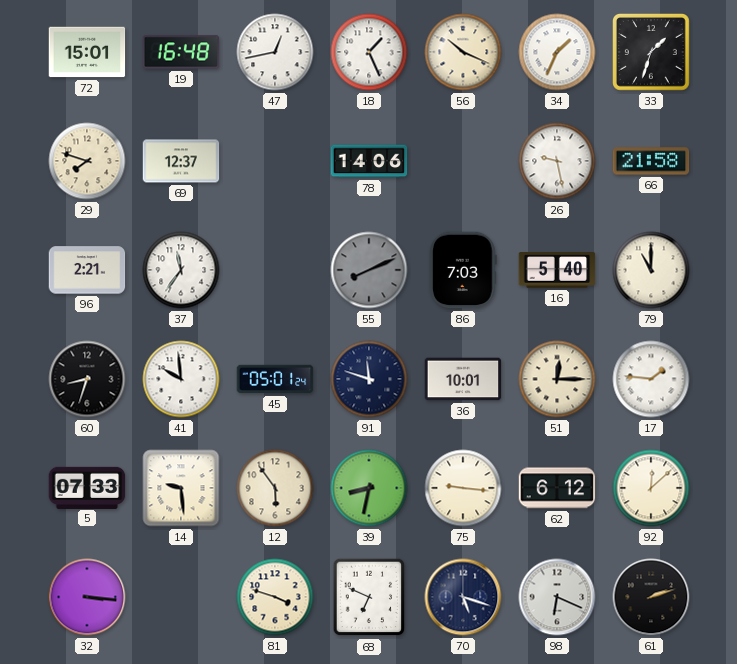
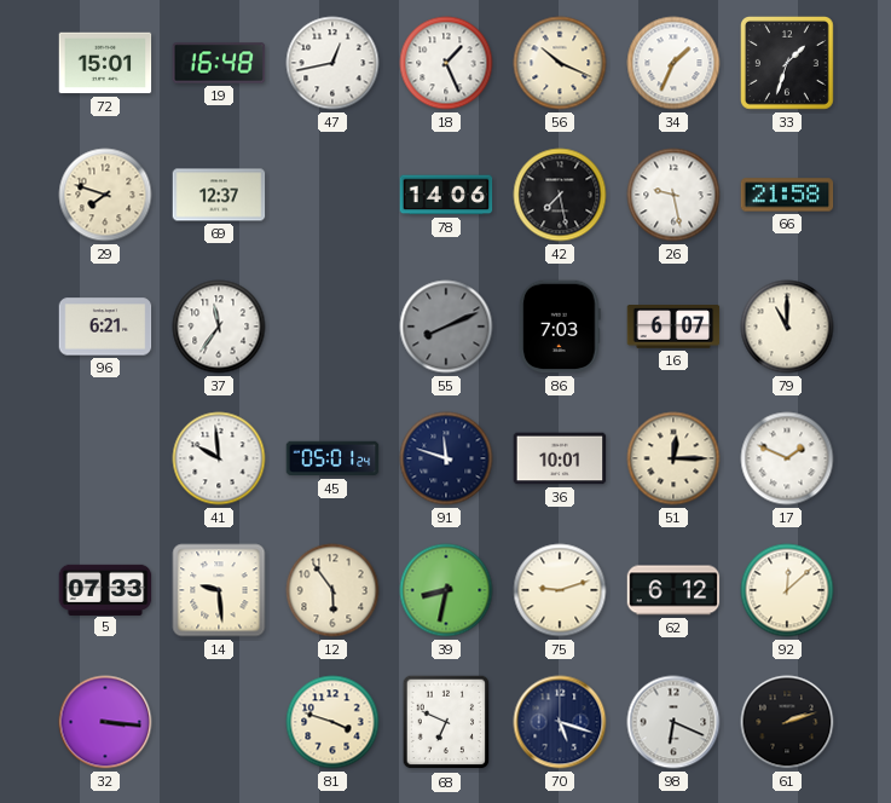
42: none -> 7:28
96: 2:21 -> 6:21
16: 5:40 -> 6:07
60: 8:33 -> none
17: 1:46 -> 1:49
75: 9:16 -> 9:12
